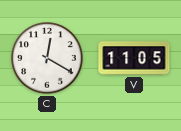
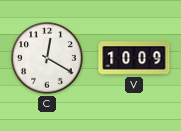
V: 11:05 -> 10:09
